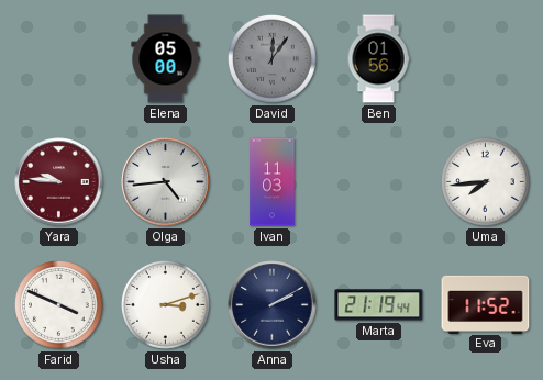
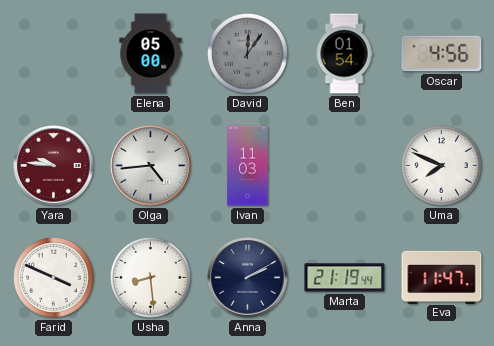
Ben: 01:56 -> 01:54
Oscar: none -> 4:56
Uma: 7:44 -> 7:49
Usha: 3:12 -> 8:29
Eva: 11:52 -> 11:47
